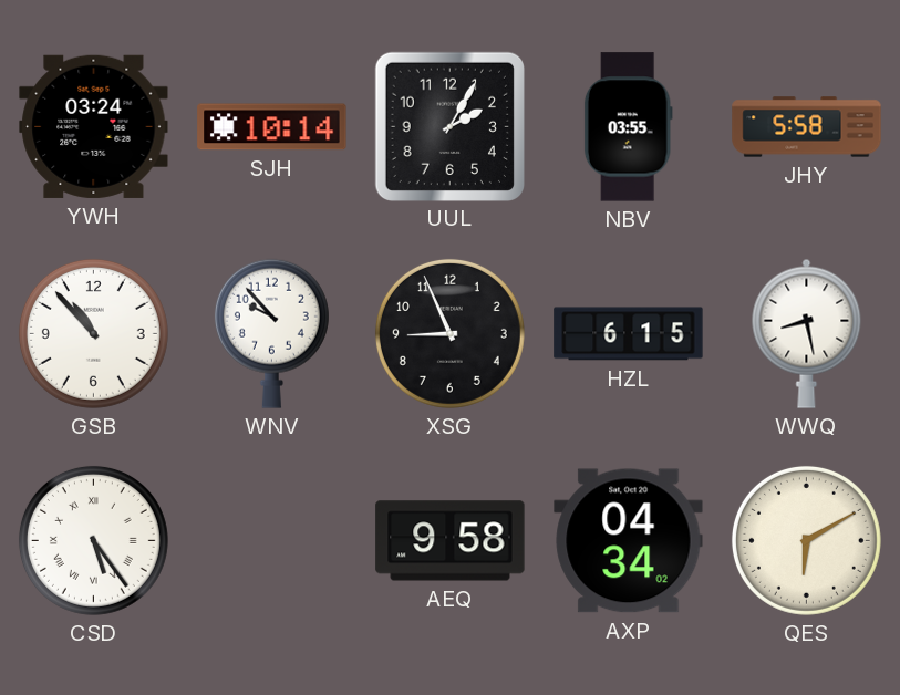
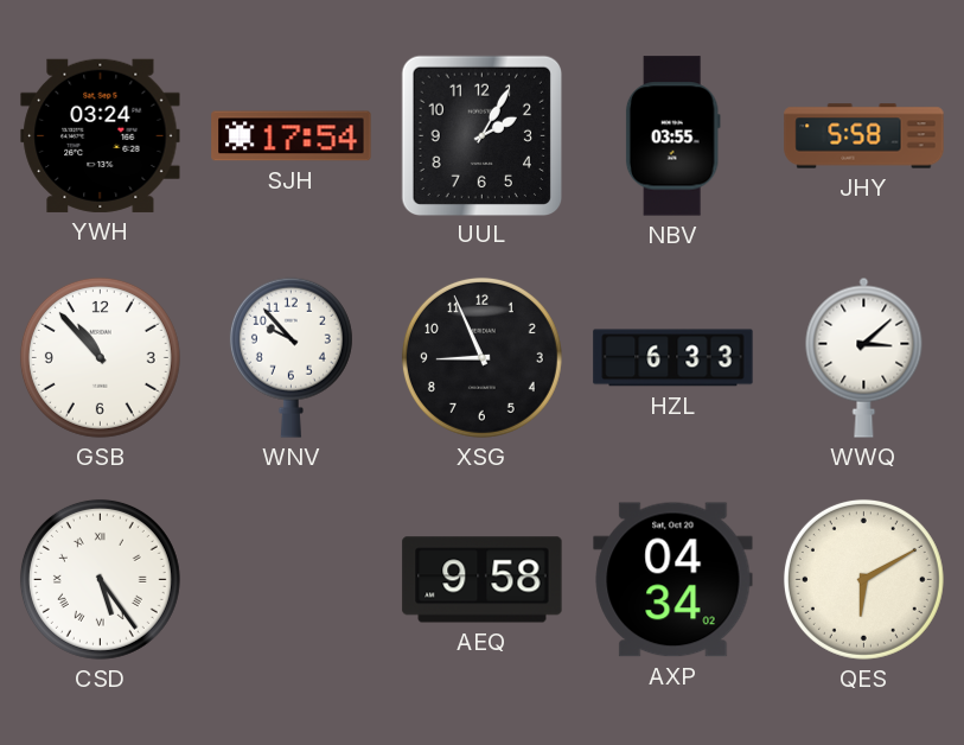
SJH: 10:14 -> 17:54
HZL: 6:15 -> 6:33
WWQ: 8:28 -> 3:08
